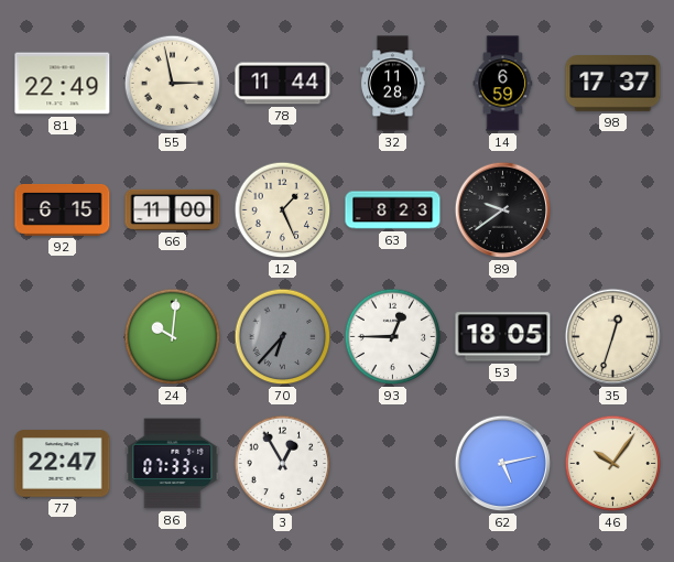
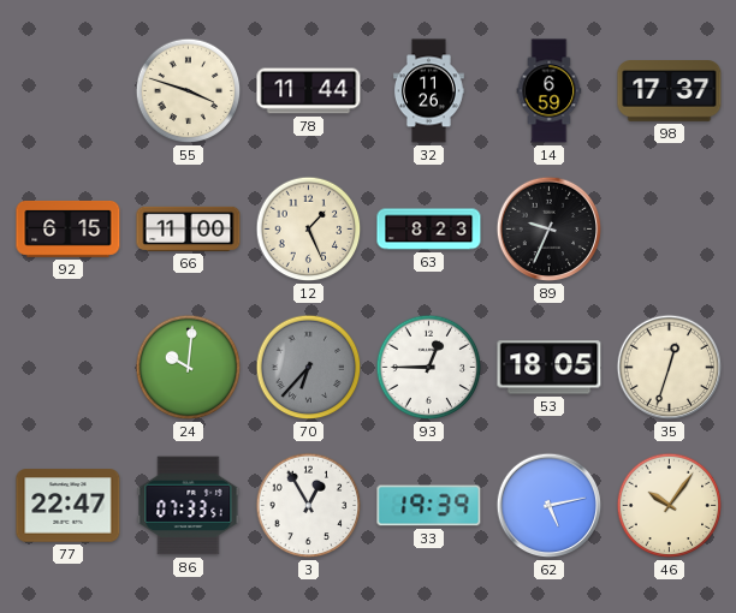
81: 22:49 -> none
55: 2:58 -> 3:48
32: 11:28 -> 11:26
89: 9:39 -> 9:34
33: none -> 19:39
